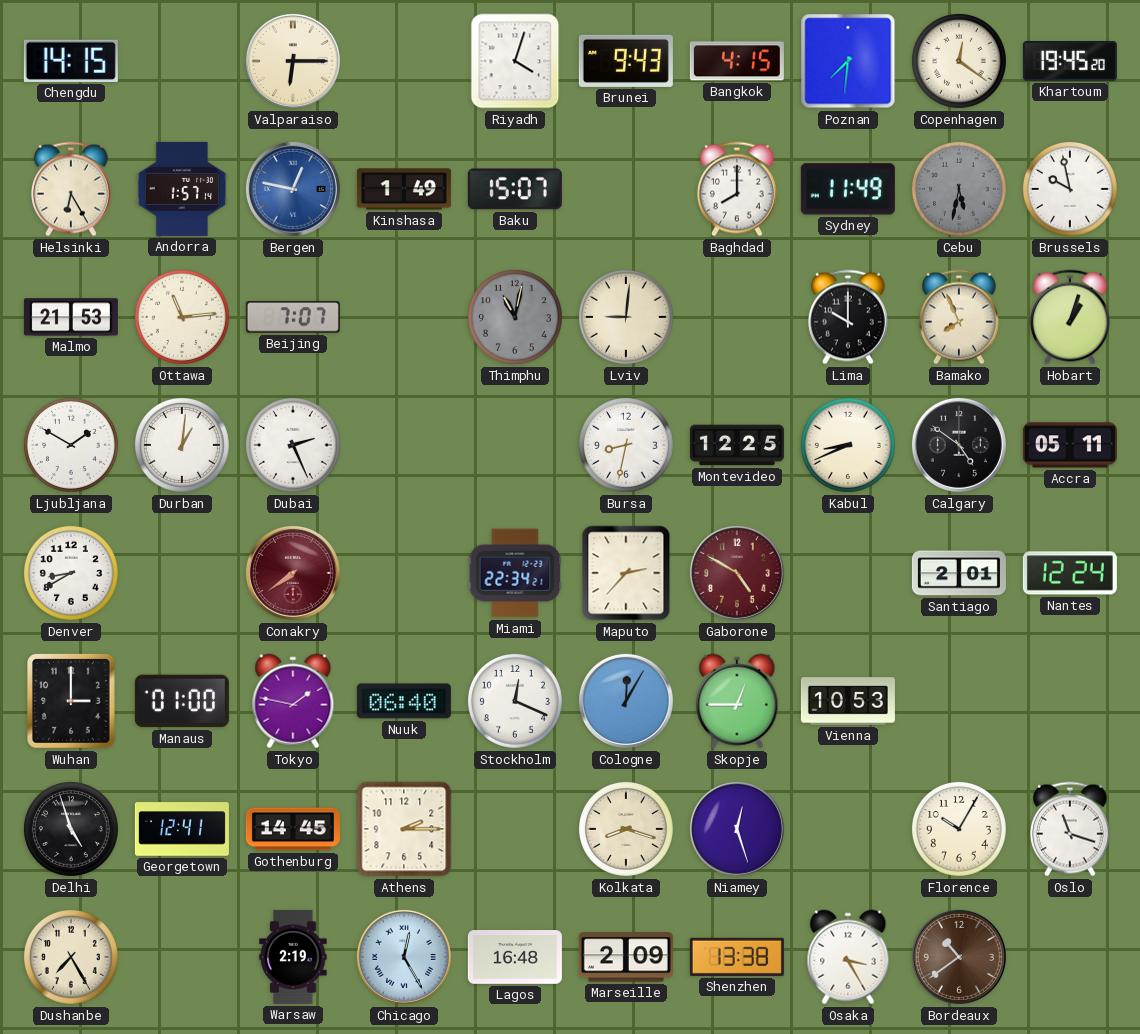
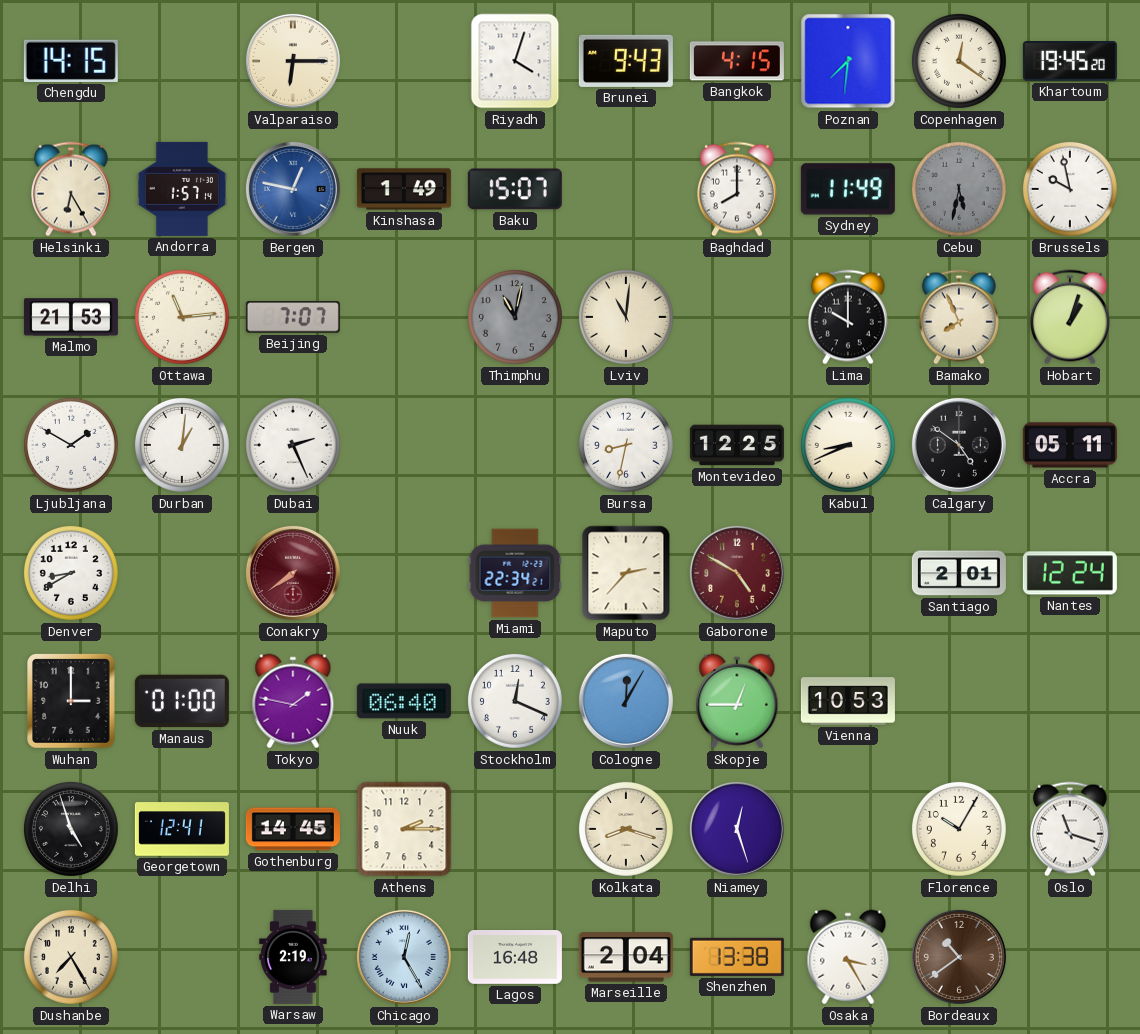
Lviv: 9:01 -> 11:01
Marseille: 2:09 -> 2:04
